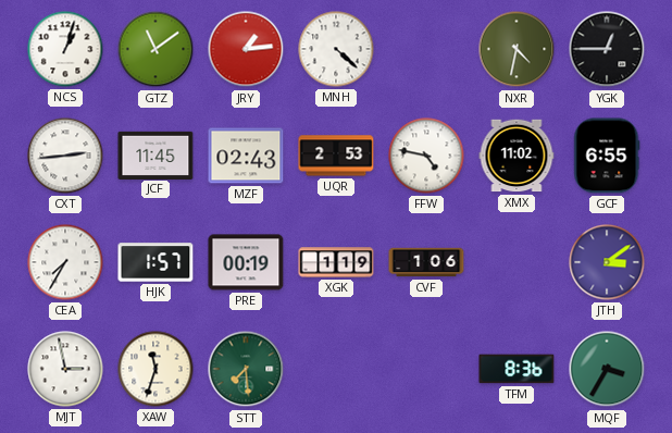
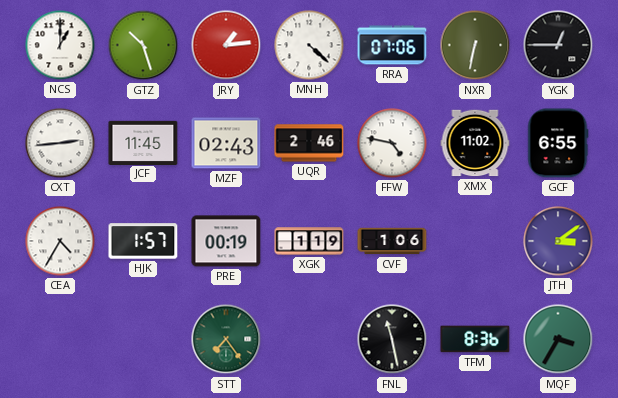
NCS: 1:03 -> 1:00
GTZ: 11:09 -> 10:27
RRA: none -> 07:06
NXR: 4:32 -> 6:32
UQR: 2:53 -> 2:46
CEA: 7:35 -> 4:35
MJT: 2:58 -> none
XAW: 11:33 -> none
STT: 7:29 -> 7:24
FNL: none -> 11:28
